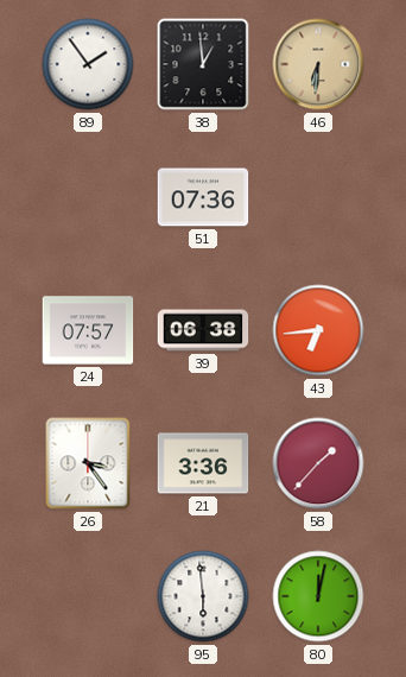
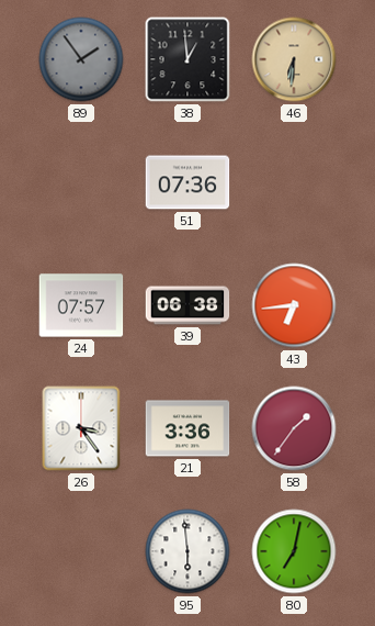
89 dial: white -> grey
58: 1:37 -> 1:36
80: 12:02 -> 7:02
